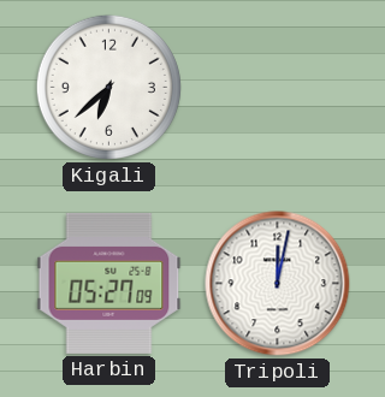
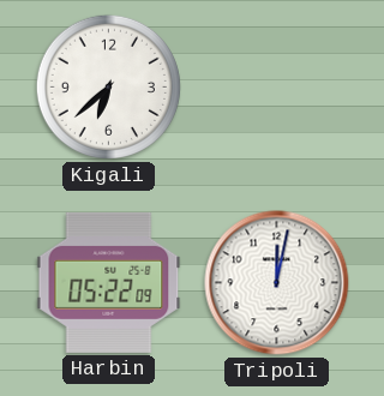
Harbin: 05:27 -> 05:22
